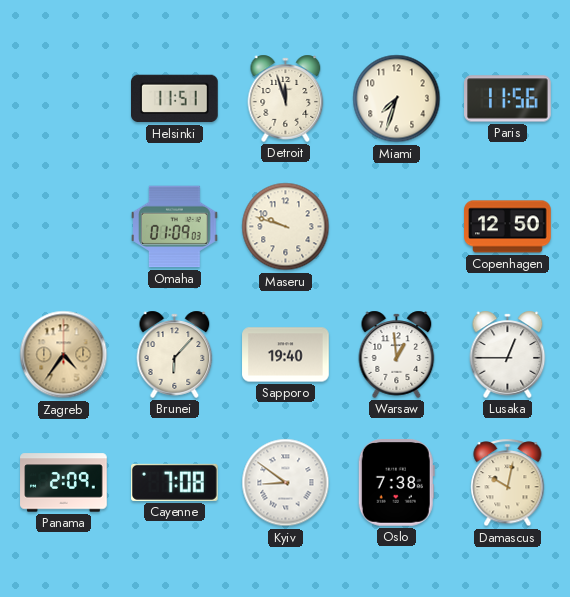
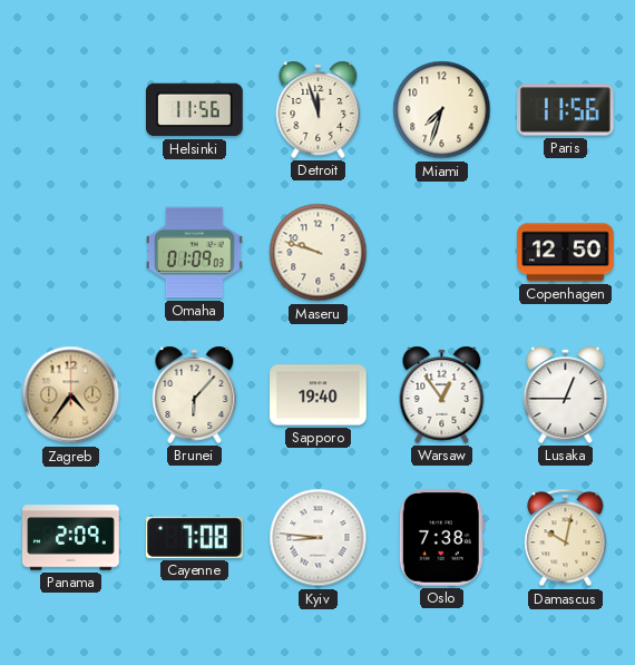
Helsinki: 11:51 -> 11:56
Warsaw: 12:59 -> 12:54
Kyiv: 8:51 -> 8:46
